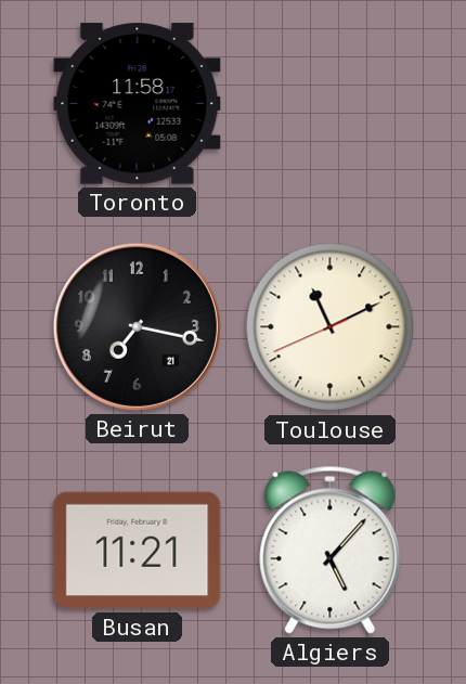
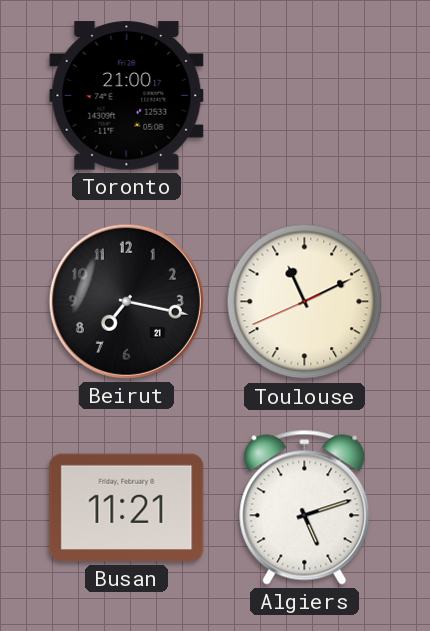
Toronto: 11:58 -> 21:00
Algiers: 5:07 -> 5:12
